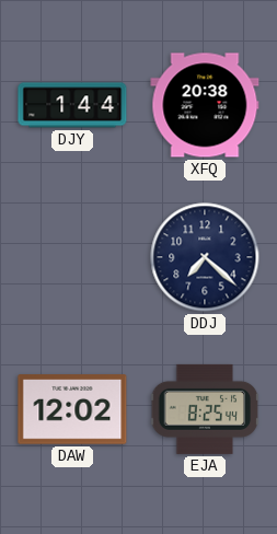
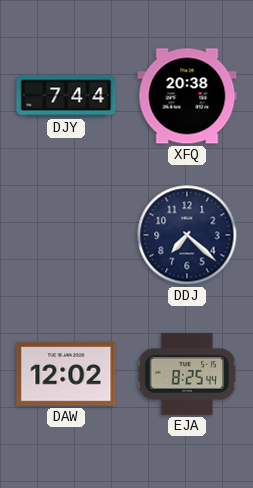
DJY: 1:44 -> 7:44
